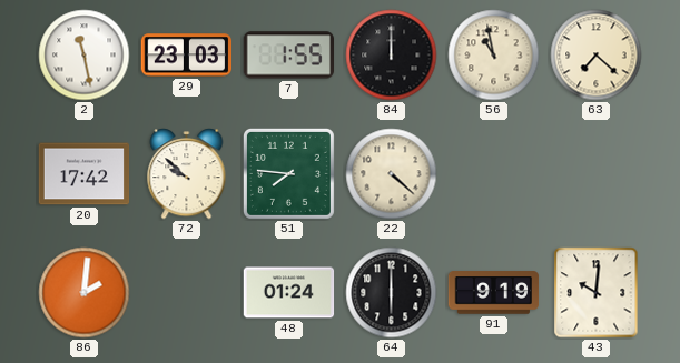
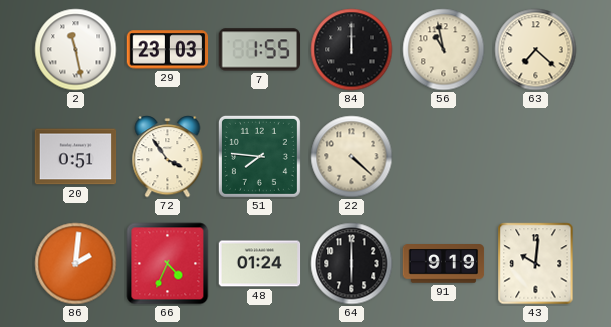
20: 17:42 -> 0:51
72: 9:52 -> 3:54
66: none -> 4:34
